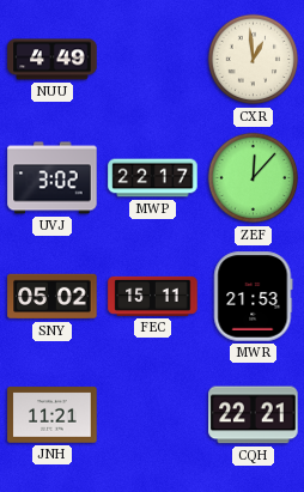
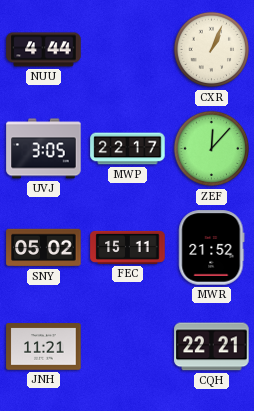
NUU: 4:49 -> 4:44
CXR: 12:59 -> 1:04
UVJ: 3:02 -> 3:05
MWR: 21:53 -> 21:52
